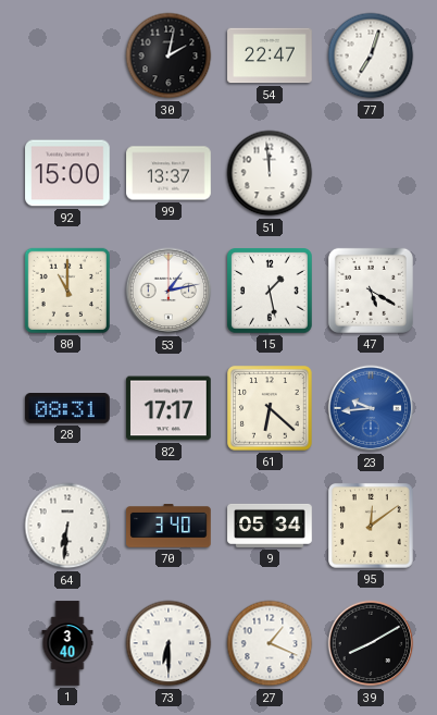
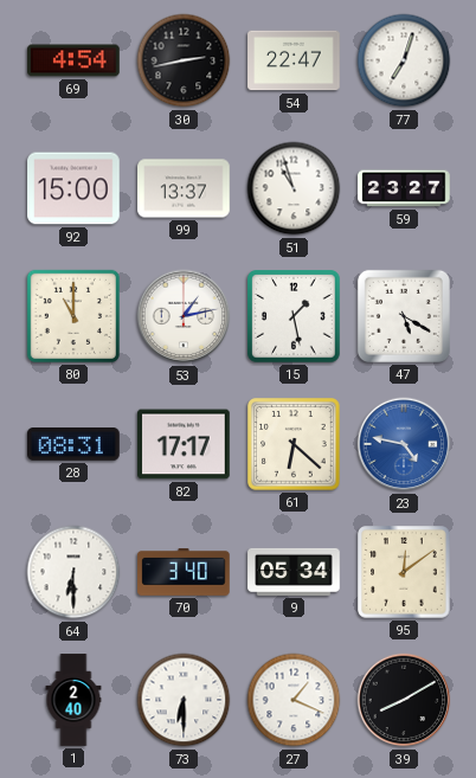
69: none -> 4:54
30: 2:02 -> 2:43
51: 11:59 -> 10:57
59: none -> 23:27
23: 9:44 -> 4:47
64: 6:31 -> 6:30
1: 3:40 -> 2:40
